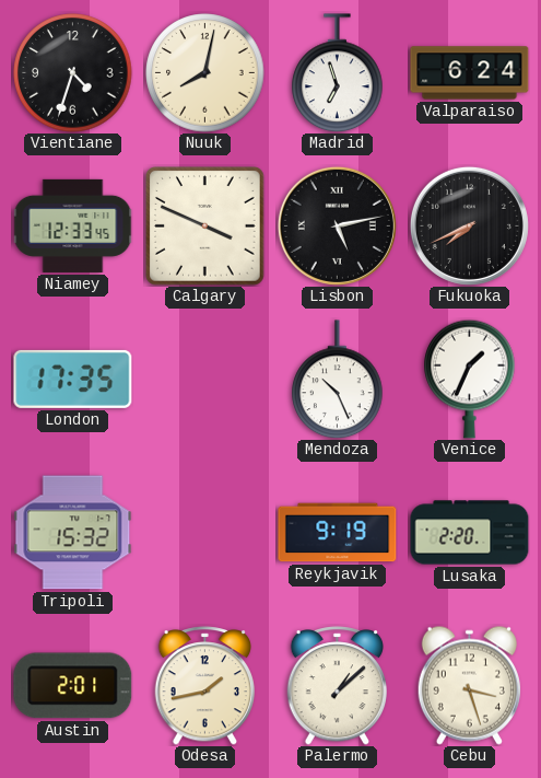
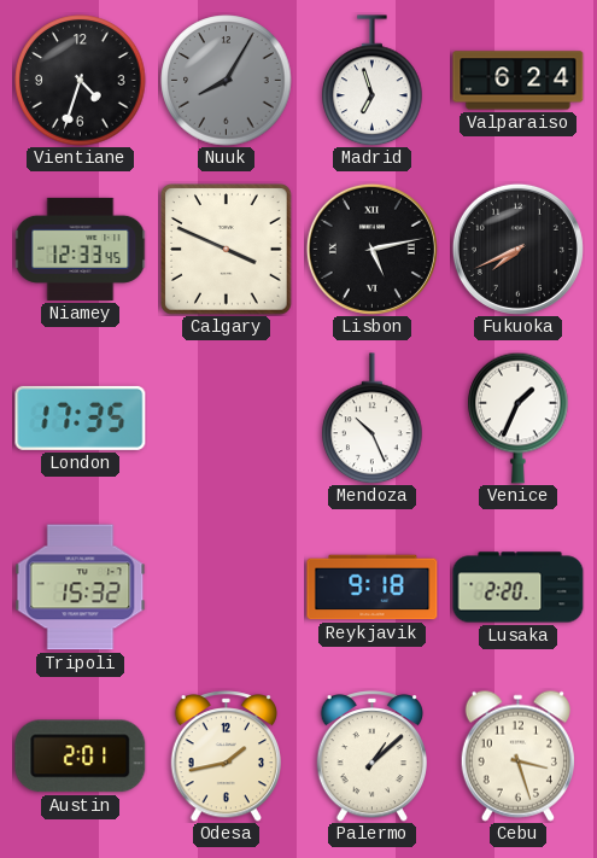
Nuuk: 8:02 -> 8:05
Nuuk dial: cream -> grey
Reykjavik: 9:19 -> 9:18
